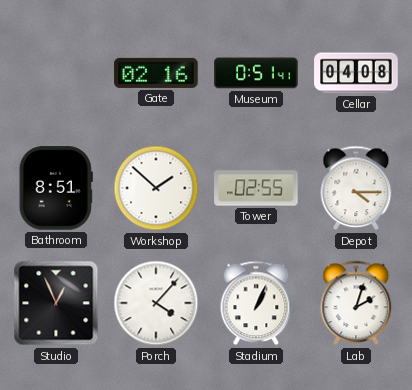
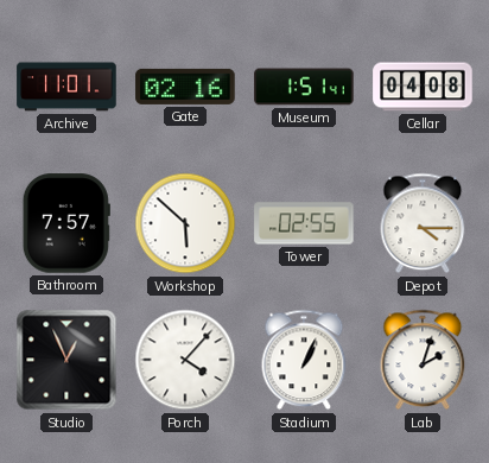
Archive: none -> 11:01
Museum: 0:51 -> 1:51
Bathroom: 8:51 -> 7:57
Workshop: 1:52 -> 5:52
